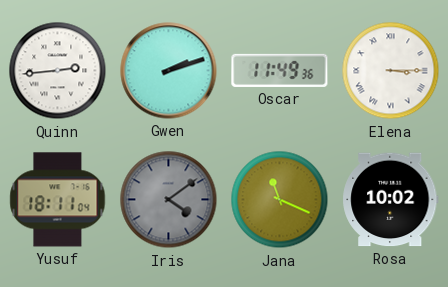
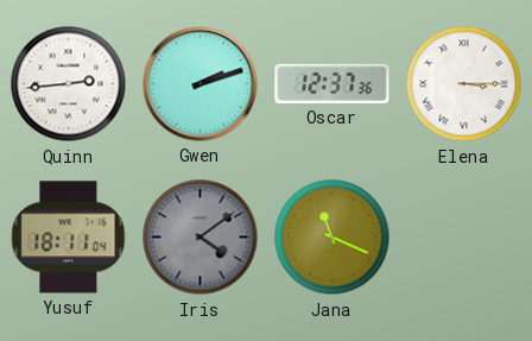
Oscar: 11:49 -> 12:37
Rosa: 10:02 -> none
